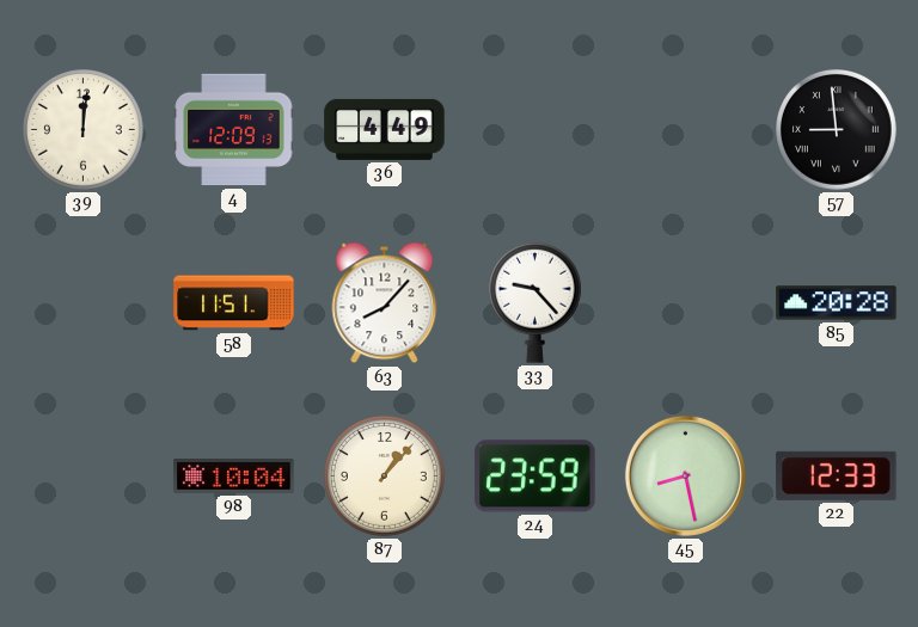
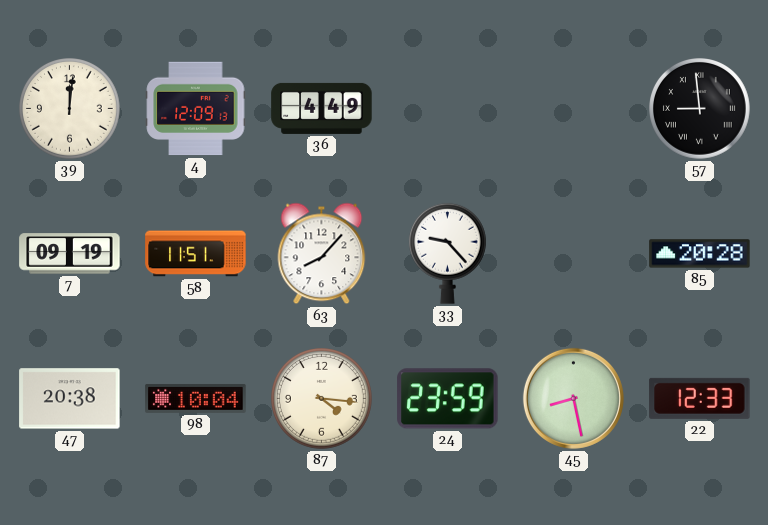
7: none -> 09:19
47: none -> 20:38
87: 1:07 -> 4:16
